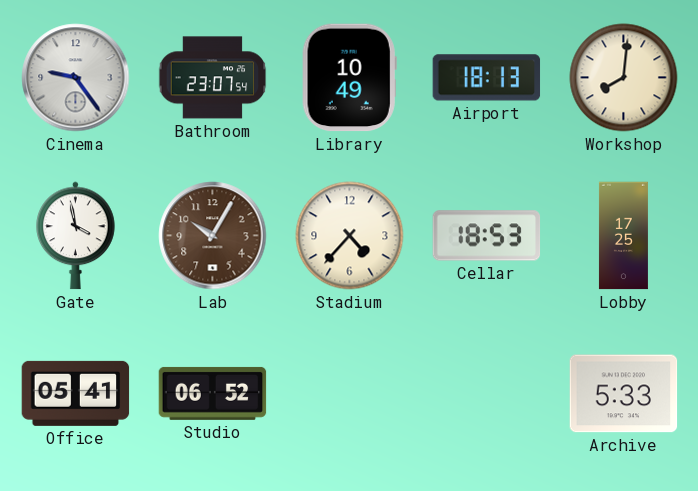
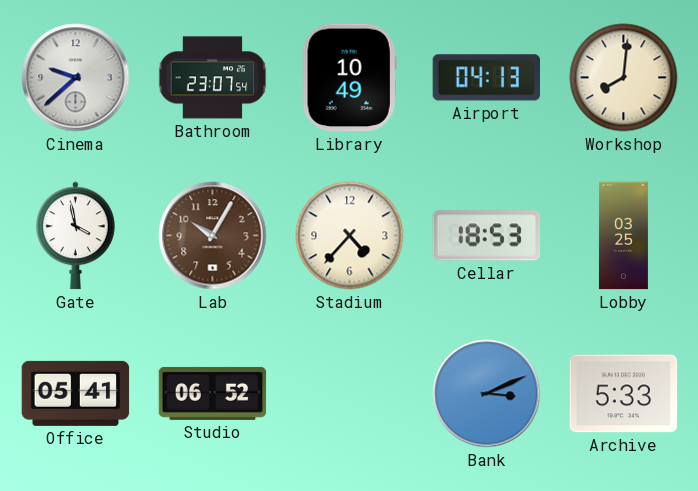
Cinema: 9:24 -> 9:38
Airport: 18:13 -> 04:13
Lobby: 17:25 -> 03:25
Bank: none -> 3:11
